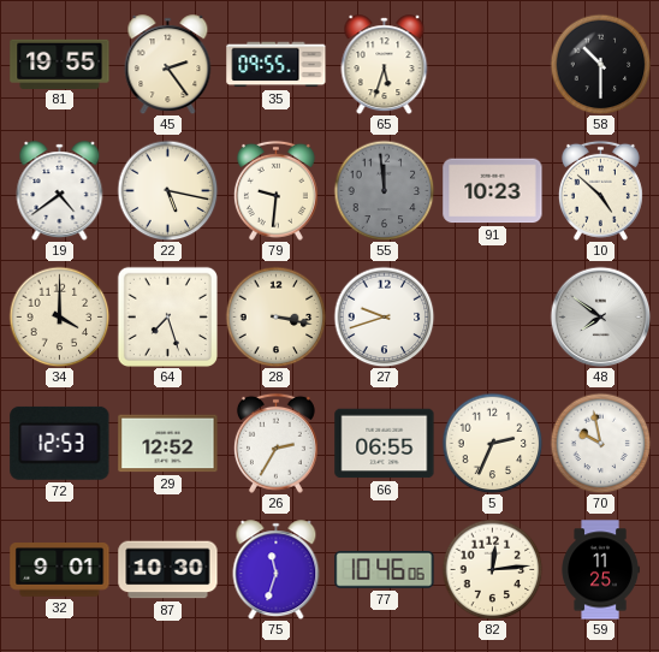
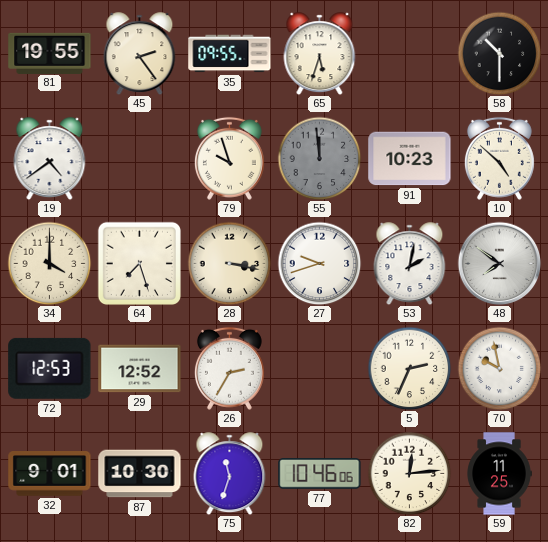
22: 5:17 -> none
79: 9:31 -> 9:57
53: none -> 2:02
66: 06:55 -> none
